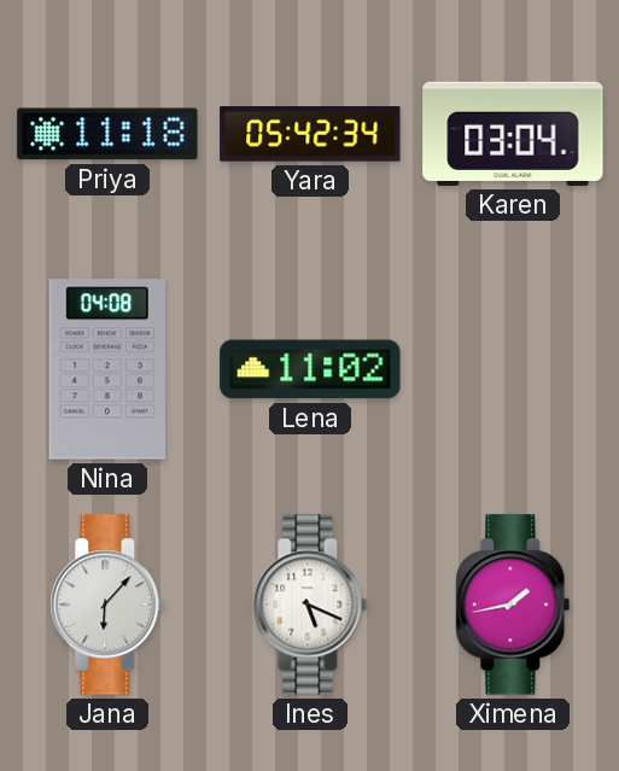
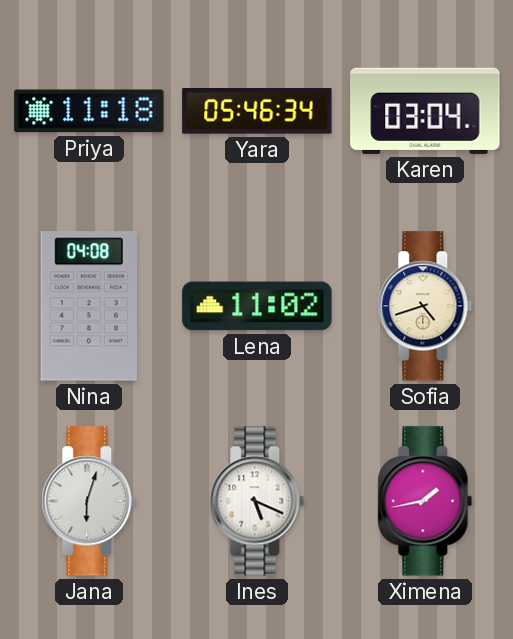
Yara: 05:42 -> 05:46
Sofia: none -> 4:42
Jana: 6:07 -> 6:03
